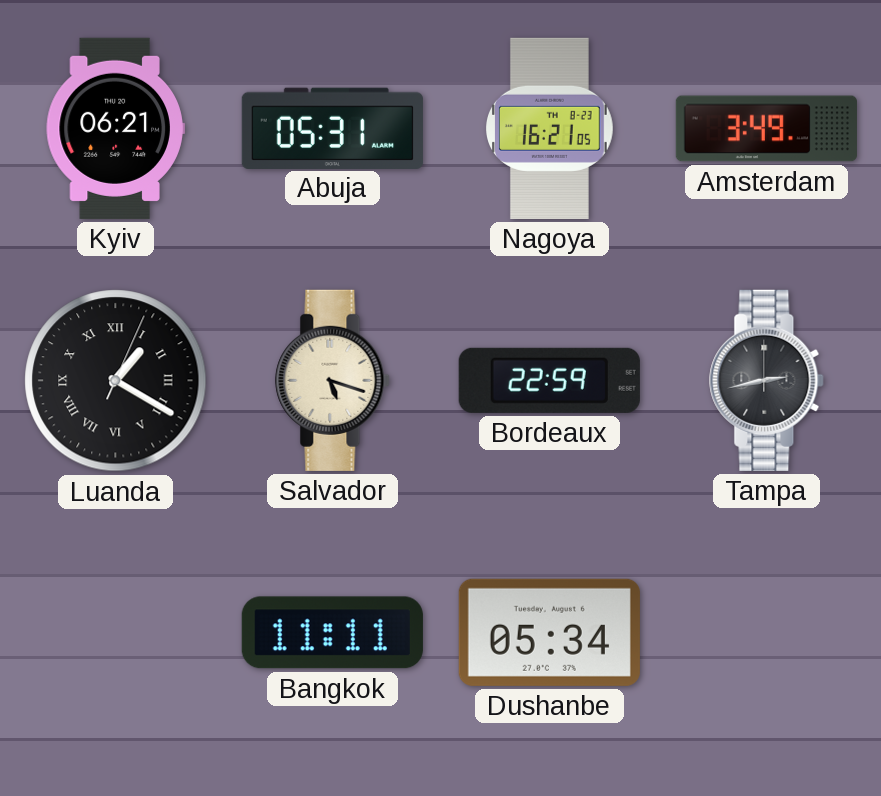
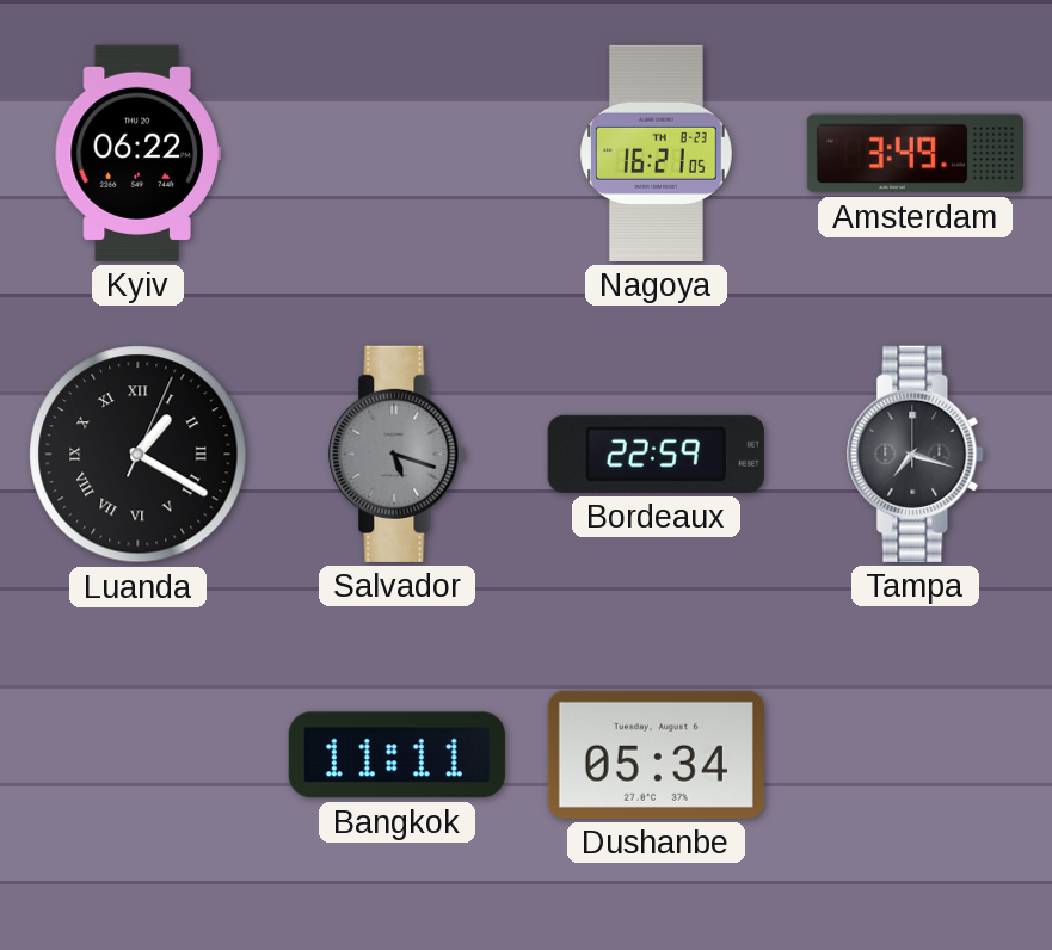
Kyiv: 06:21 -> 06:22
Abuja: 05:31 -> none
Salvador dial: cream -> grey
Tampa: 2:43 -> 7:18
